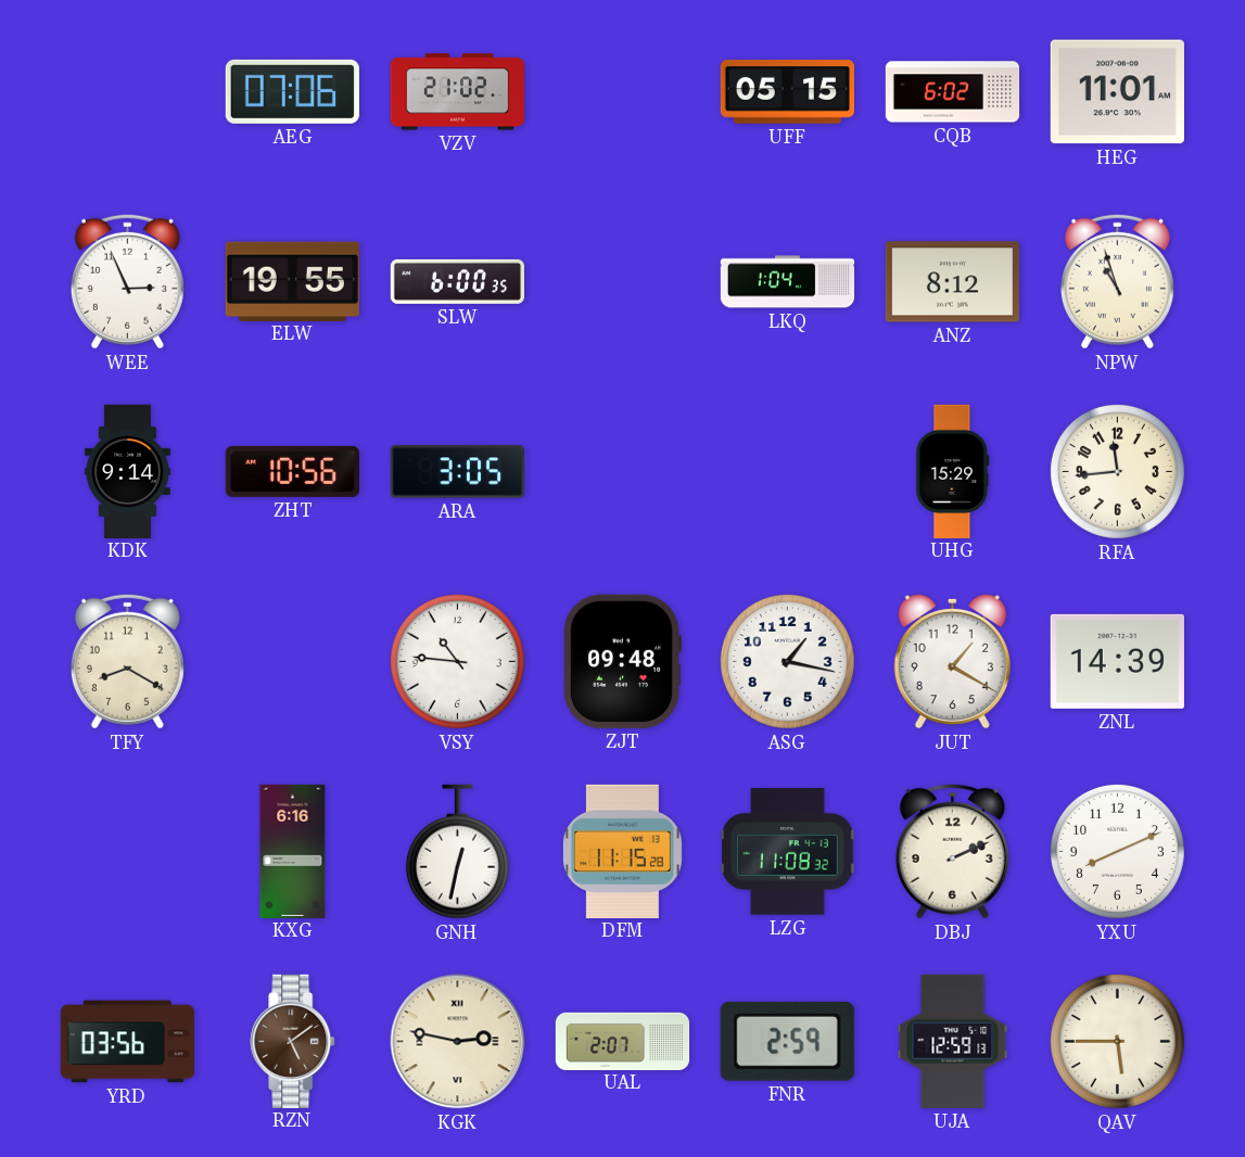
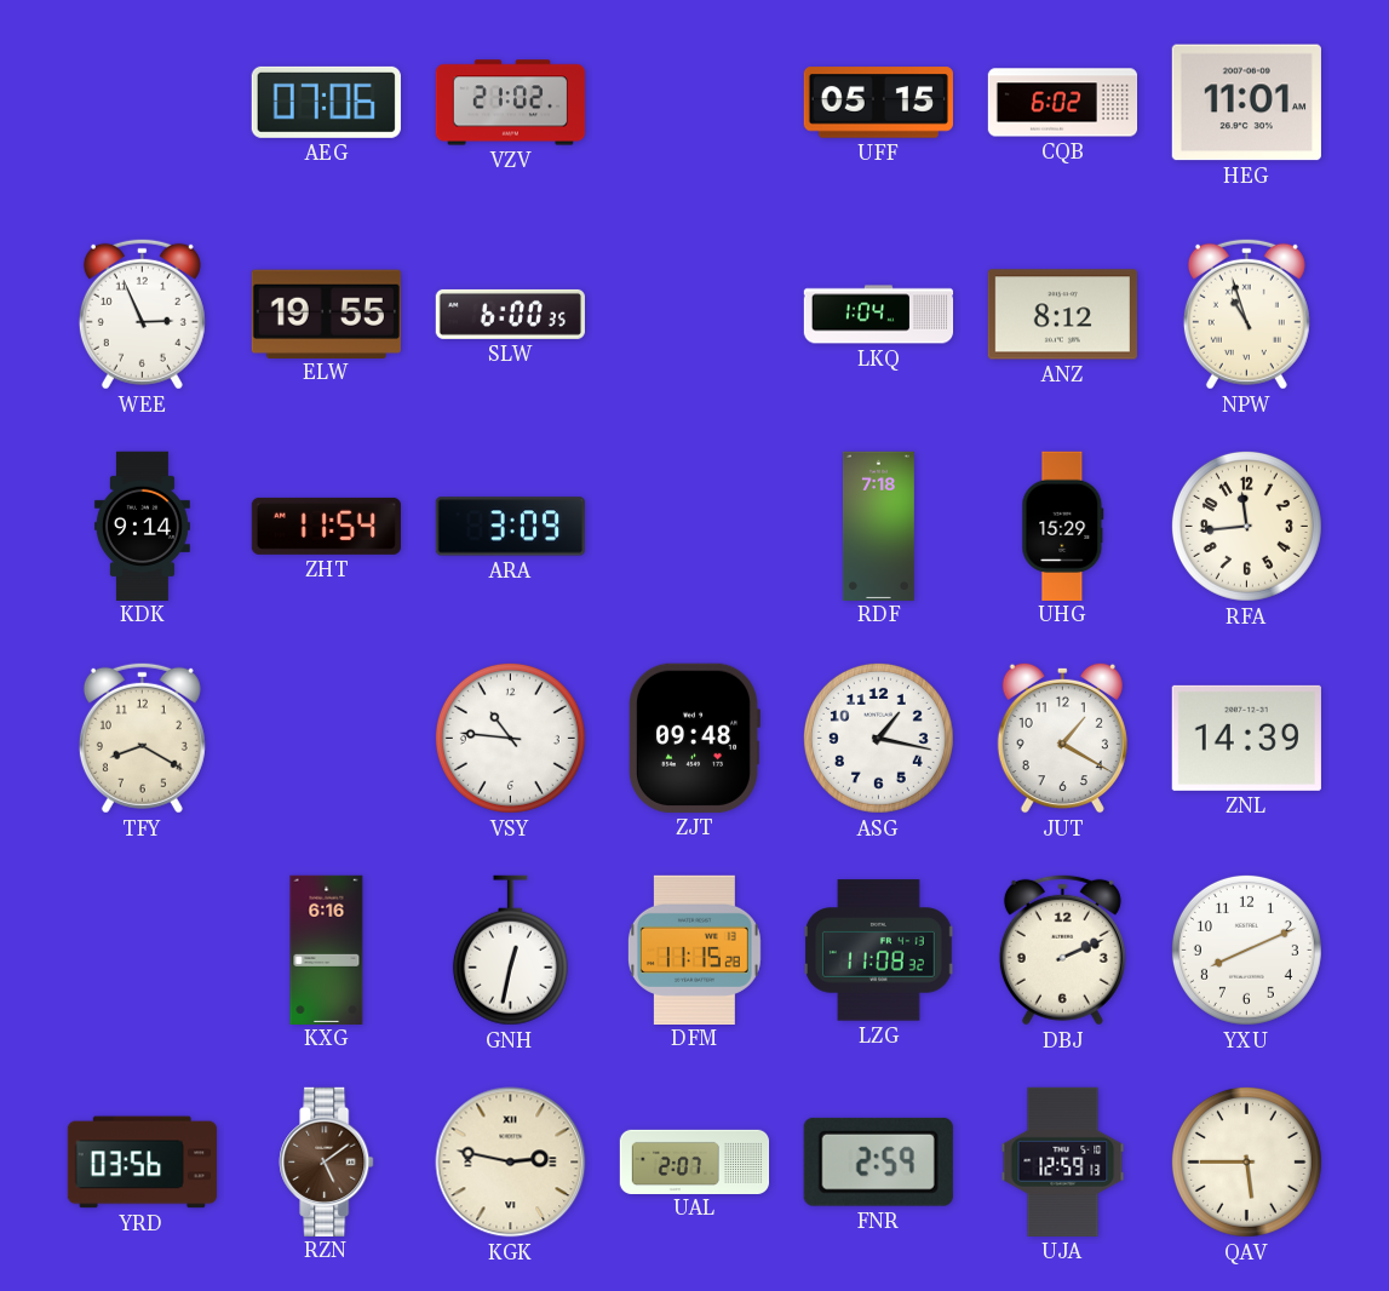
ZHT: 10:56 -> 11:54
ARA: 3:05 -> 3:09
RDF: none -> 7:18
